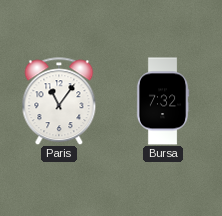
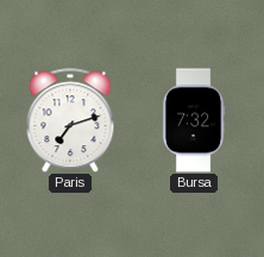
Paris: 11:06 -> 7:12
